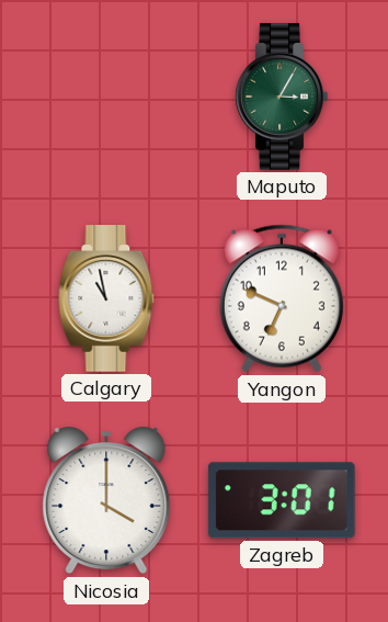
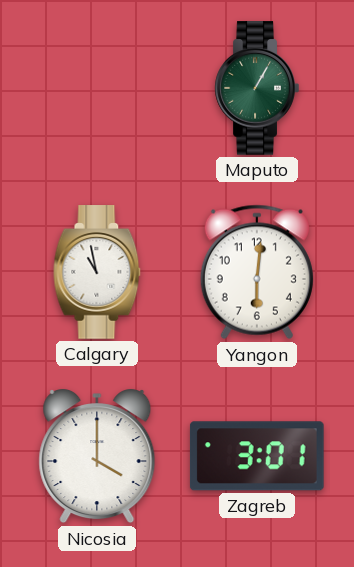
Maputo: 3:05 -> 1:05
Yangon: 6:49 -> 6:01
